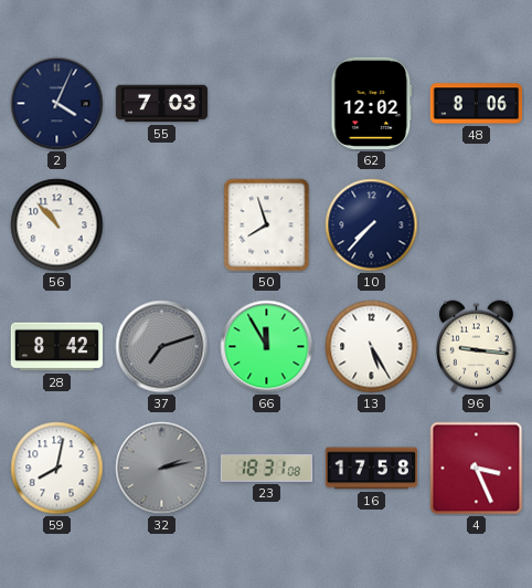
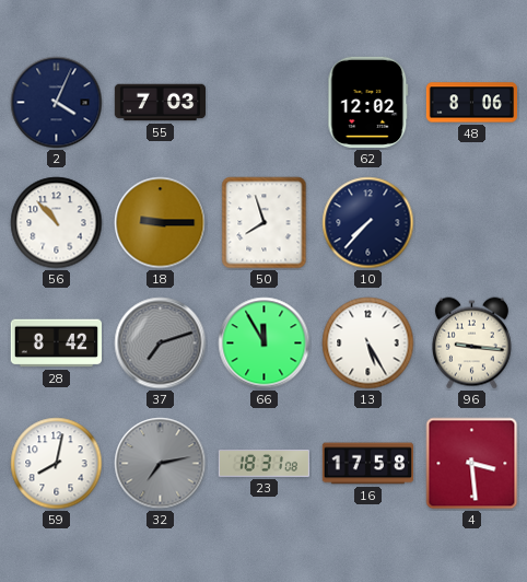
18: none -> 9:15
32: 2:13 -> 7:13
4: 3:26 -> 3:29
